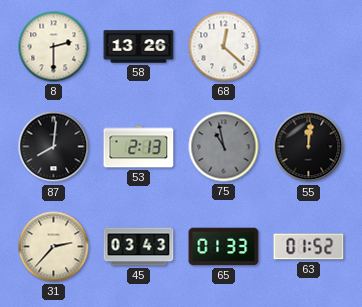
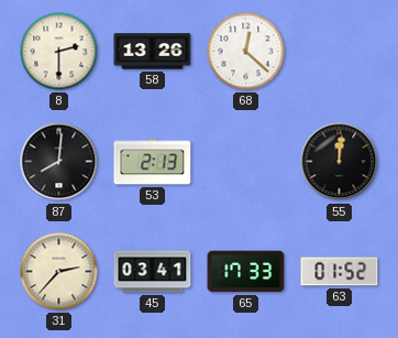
75: 10:58 -> none
45: 03:43 -> 03:41
65: 01:33 -> 17:33
